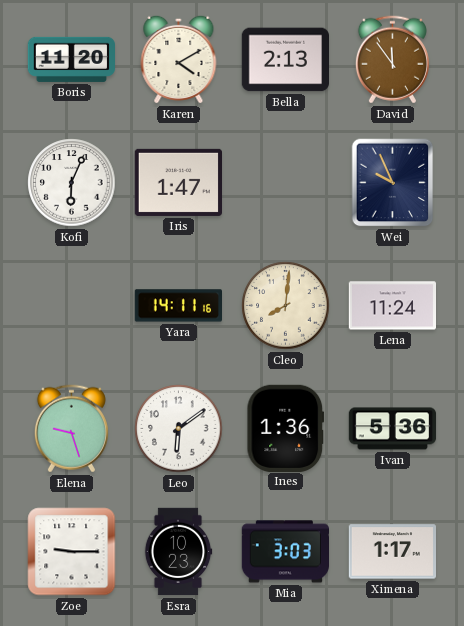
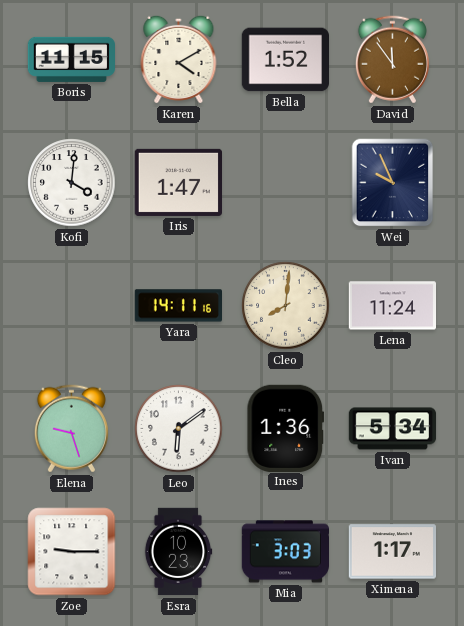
Boris: 11:20 -> 11:15
Bella: 2:13 -> 1:52
Kofi: 6:04 -> 4:01
Ivan: 5:36 -> 5:34
